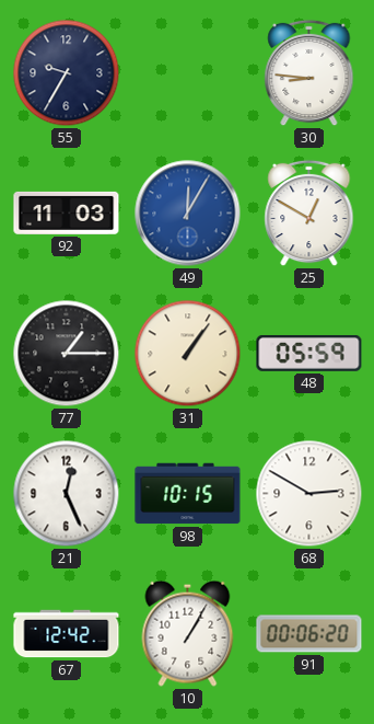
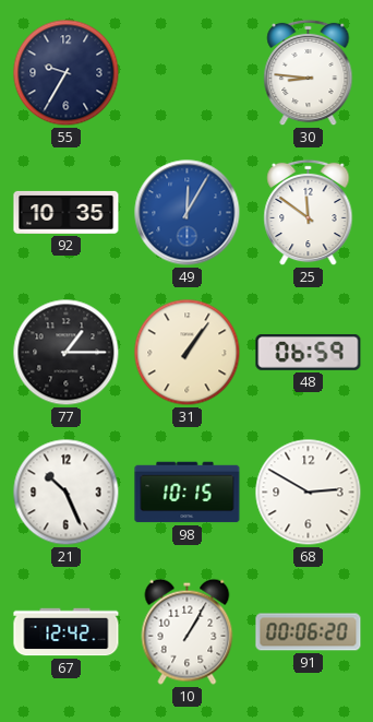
92: 11:03 -> 10:35
25: 12:50 -> 11:51
48: 05:59 -> 06:59
21: 12:26 -> 10:26
